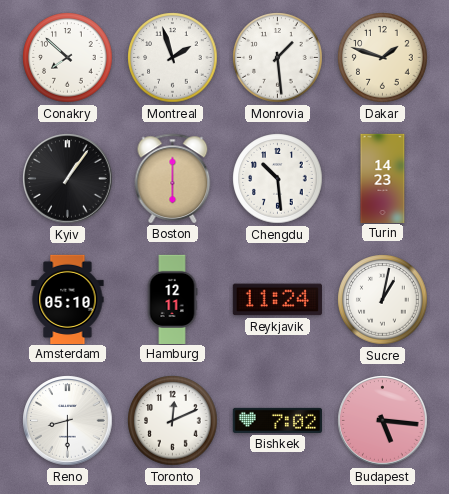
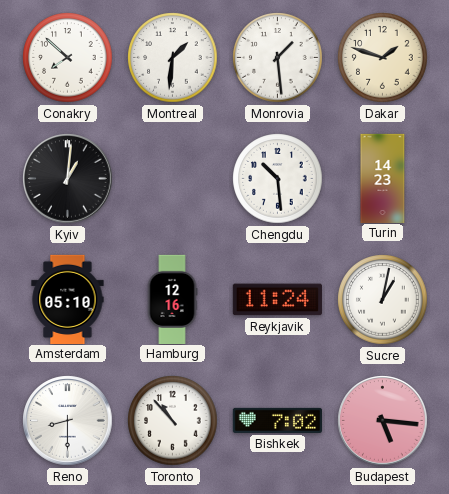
Montreal: 1:57 -> 1:31
Kyiv: 1:06 -> 1:01
Boston: 6:00 -> none
Hamburg: 12:11 -> 12:16
Toronto: 12:11 -> 10:53
